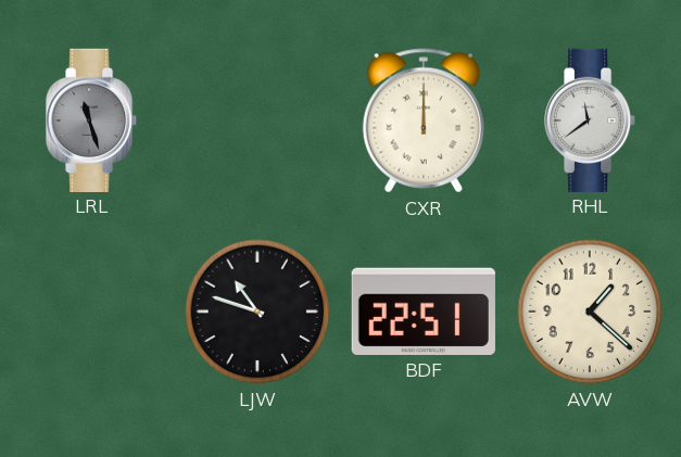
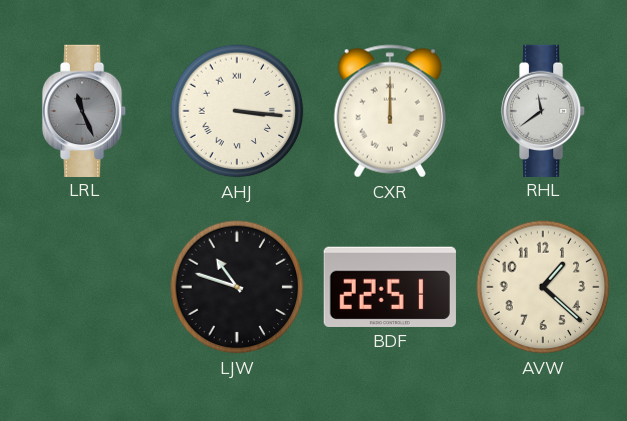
LRL: 11:27 -> 11:26
AHJ: none -> 3:16
